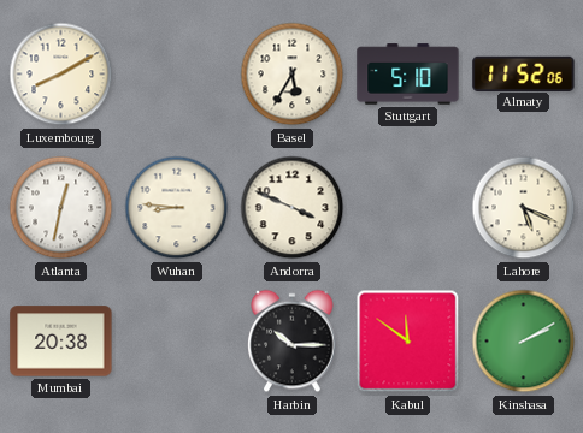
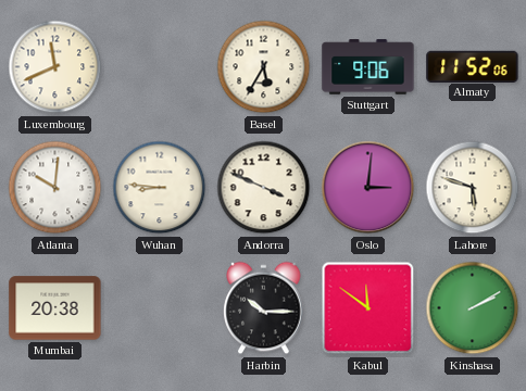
Luxembourg: 8:10 -> 11:41
Stuttgart: 5:10 -> 9:06
Atlanta: 12:32 -> 10:01
Oslo: none -> 3:01
Lahore: 5:19 -> 5:48
